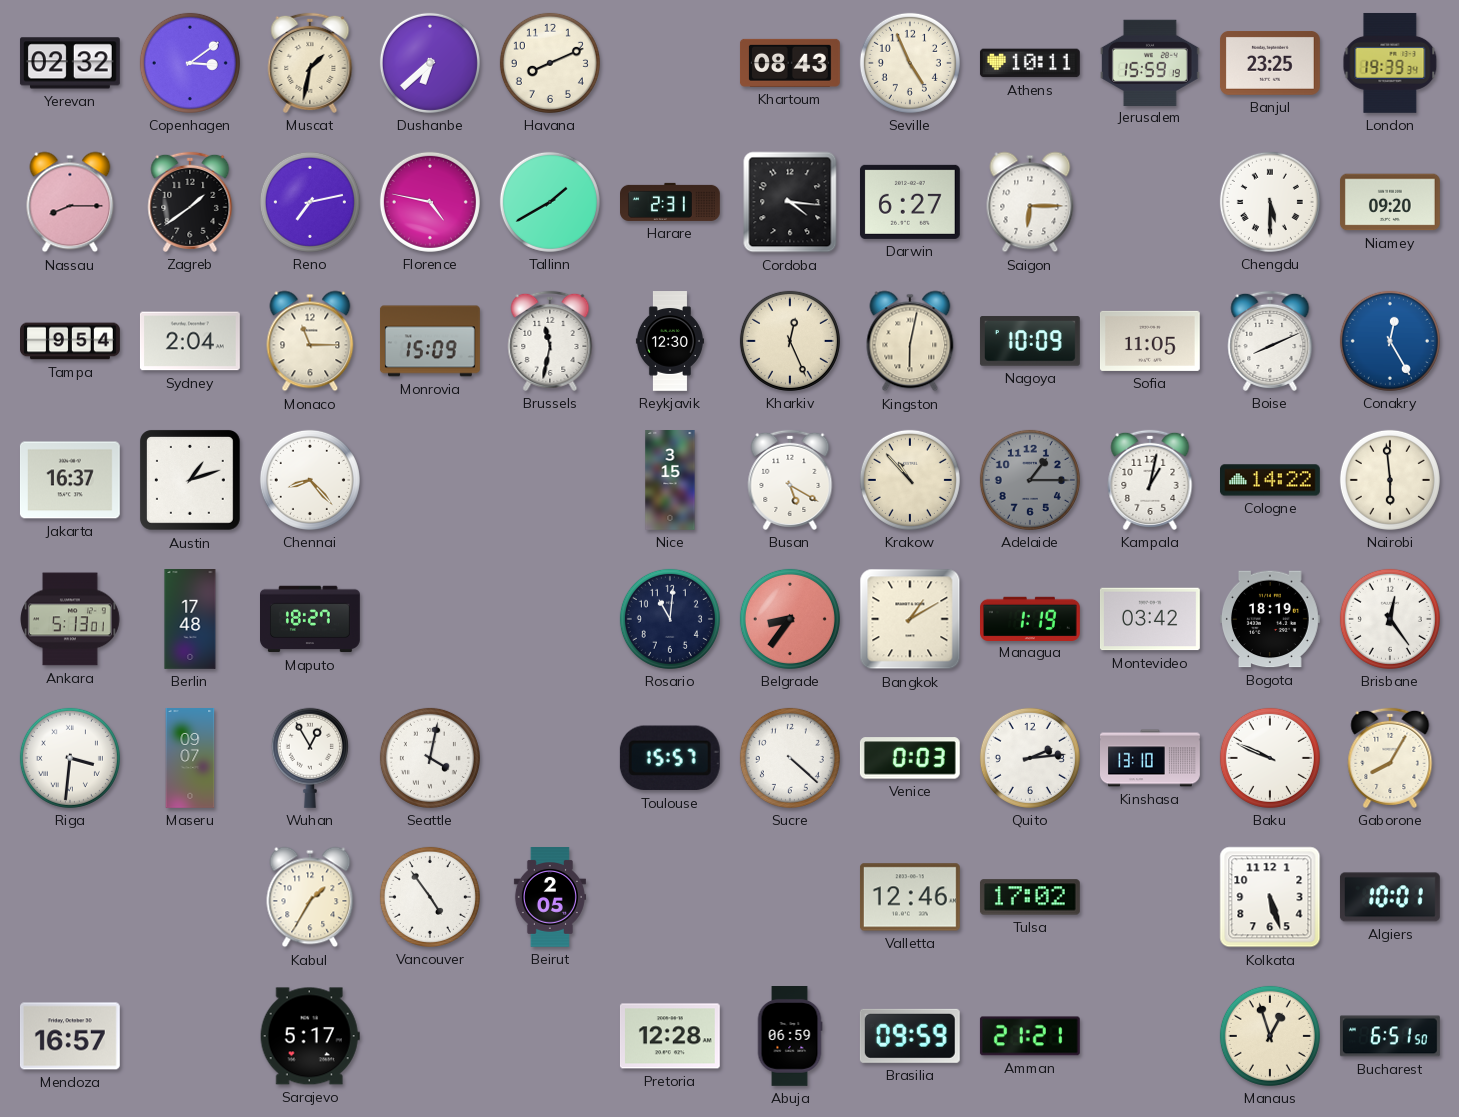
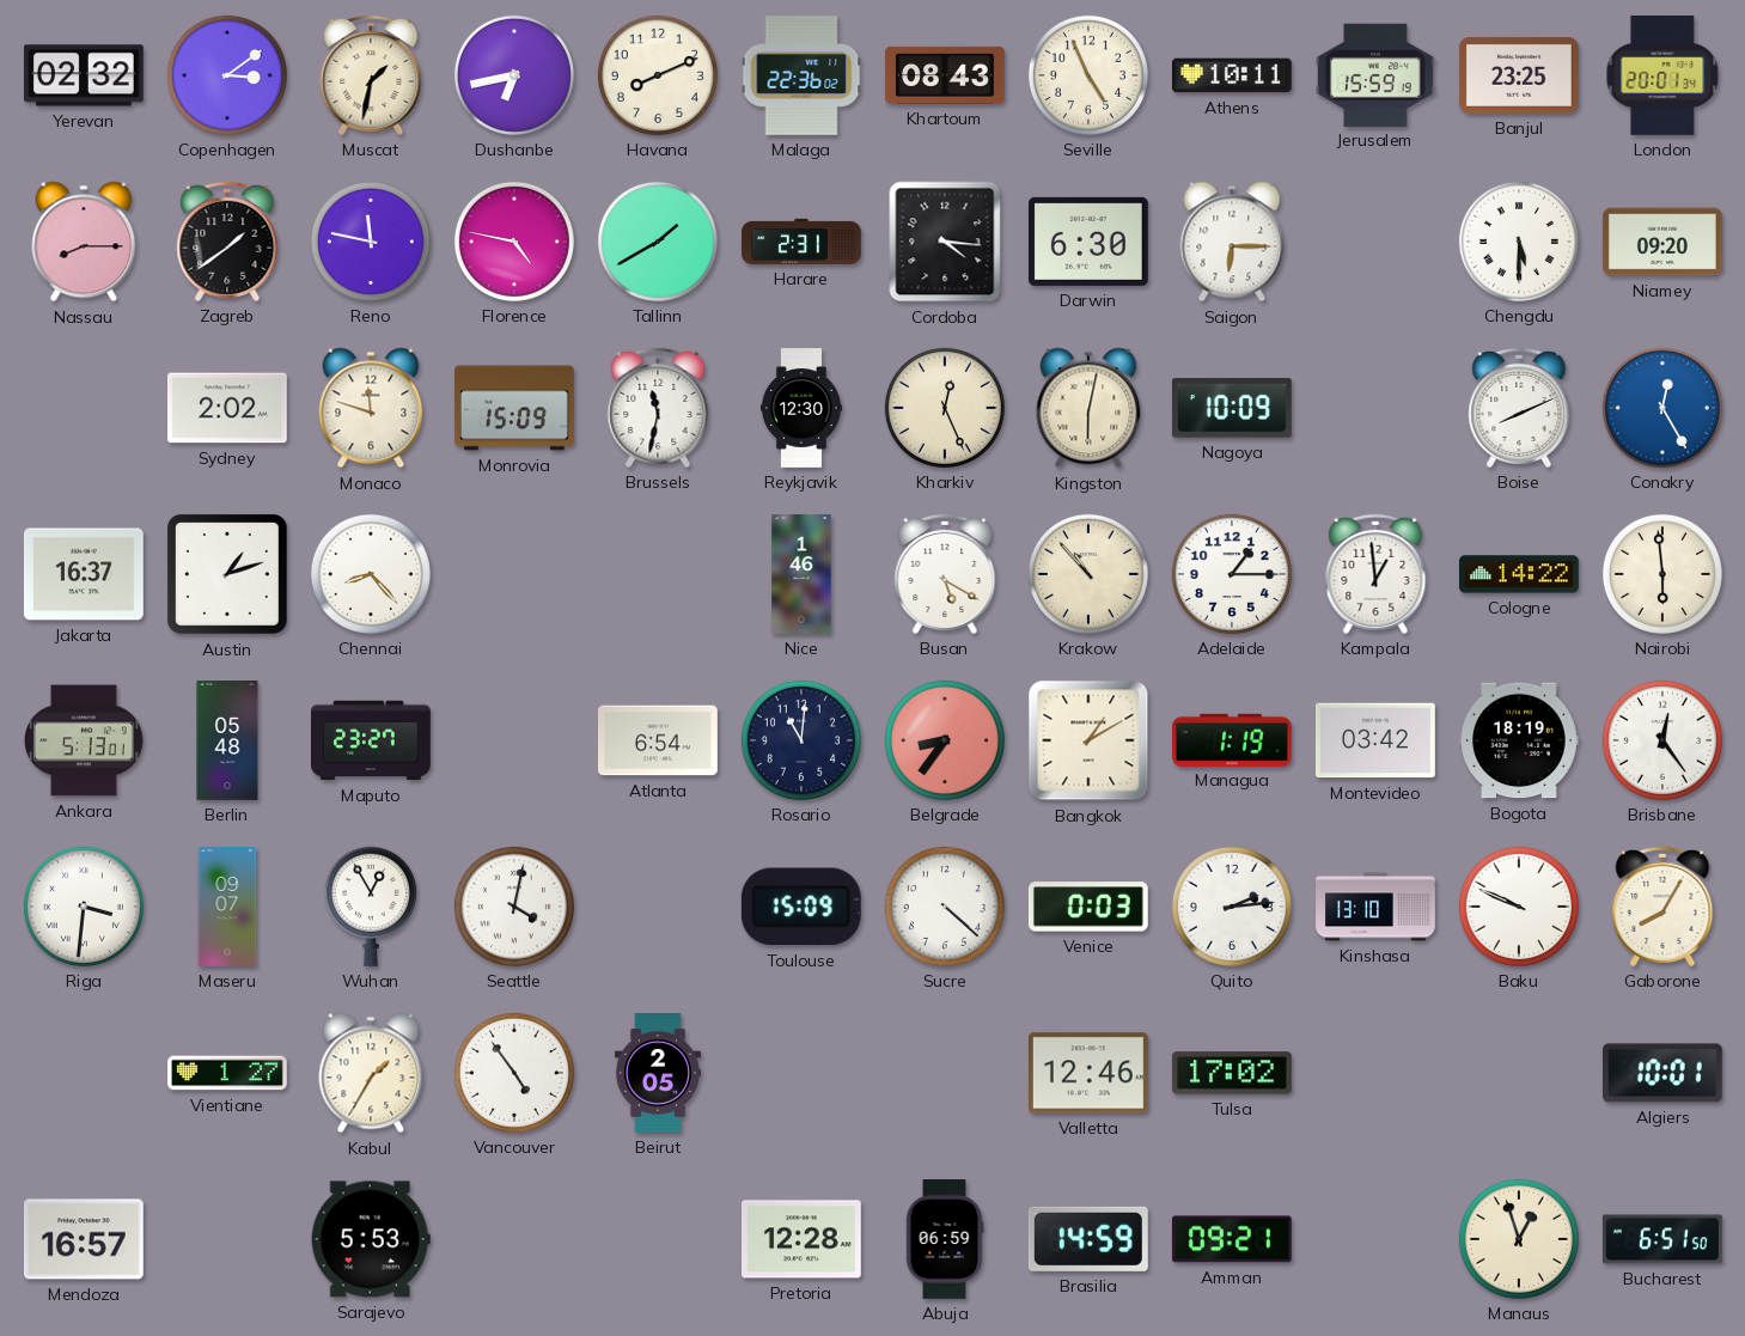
Dushanbe: 6:38 -> 6:43
Malaga: none -> 22:36
London: 19:39 -> 20:01
Reno: 7:13 -> 11:47
Darwin: 6:27 -> 6:30
Tampa: 9:54 -> none
Sydney: 2:04 -> 2:02
Monaco: 11:15 -> 11:48
Sofia: 11:05 -> none
Nice: 3:15 -> 1:46
Adelaide dial: grey -> white
Kampala: 1:02 -> 12:59
Berlin: 17:48 -> 05:48
Maputo: 18:27 -> 23:27
Atlanta: none -> 6:54
Toulouse: 15:57 -> 15:09
Vientiane: none -> 1:27
Kolkata: 5:27 -> none
Sarajevo: 5:17 -> 5:53
Brasilia: 09:59 -> 14:59
Amman: 21:21 -> 09:21
